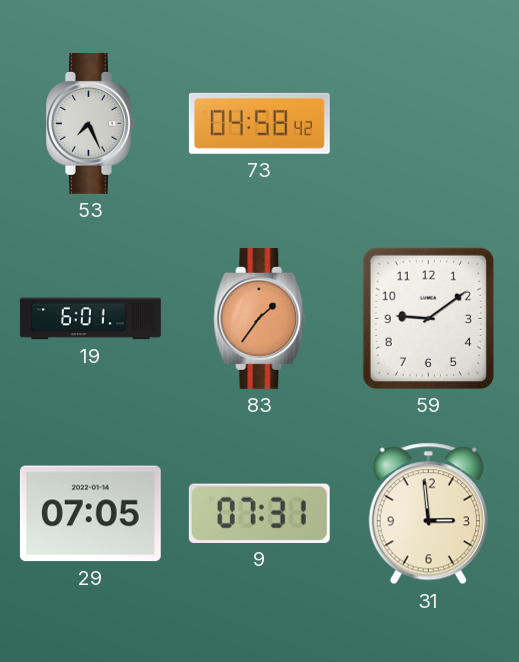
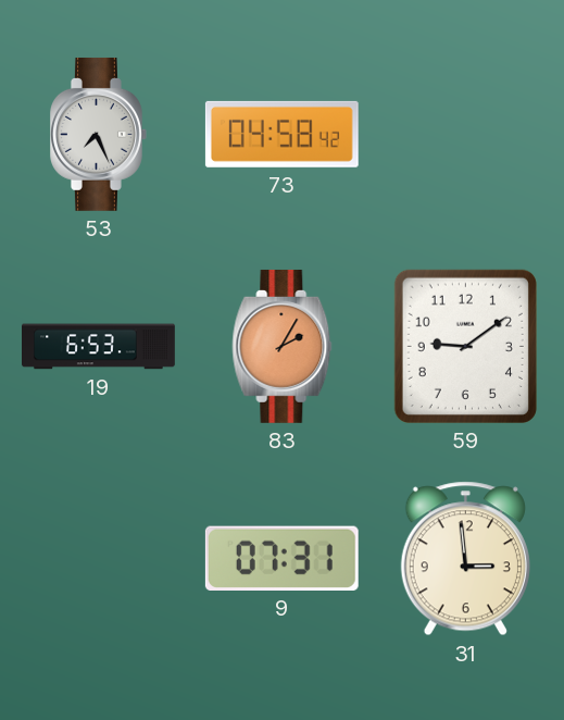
19: 6:01 -> 6:53
83: 1:36 -> 2:05
29: 07:05 -> none
